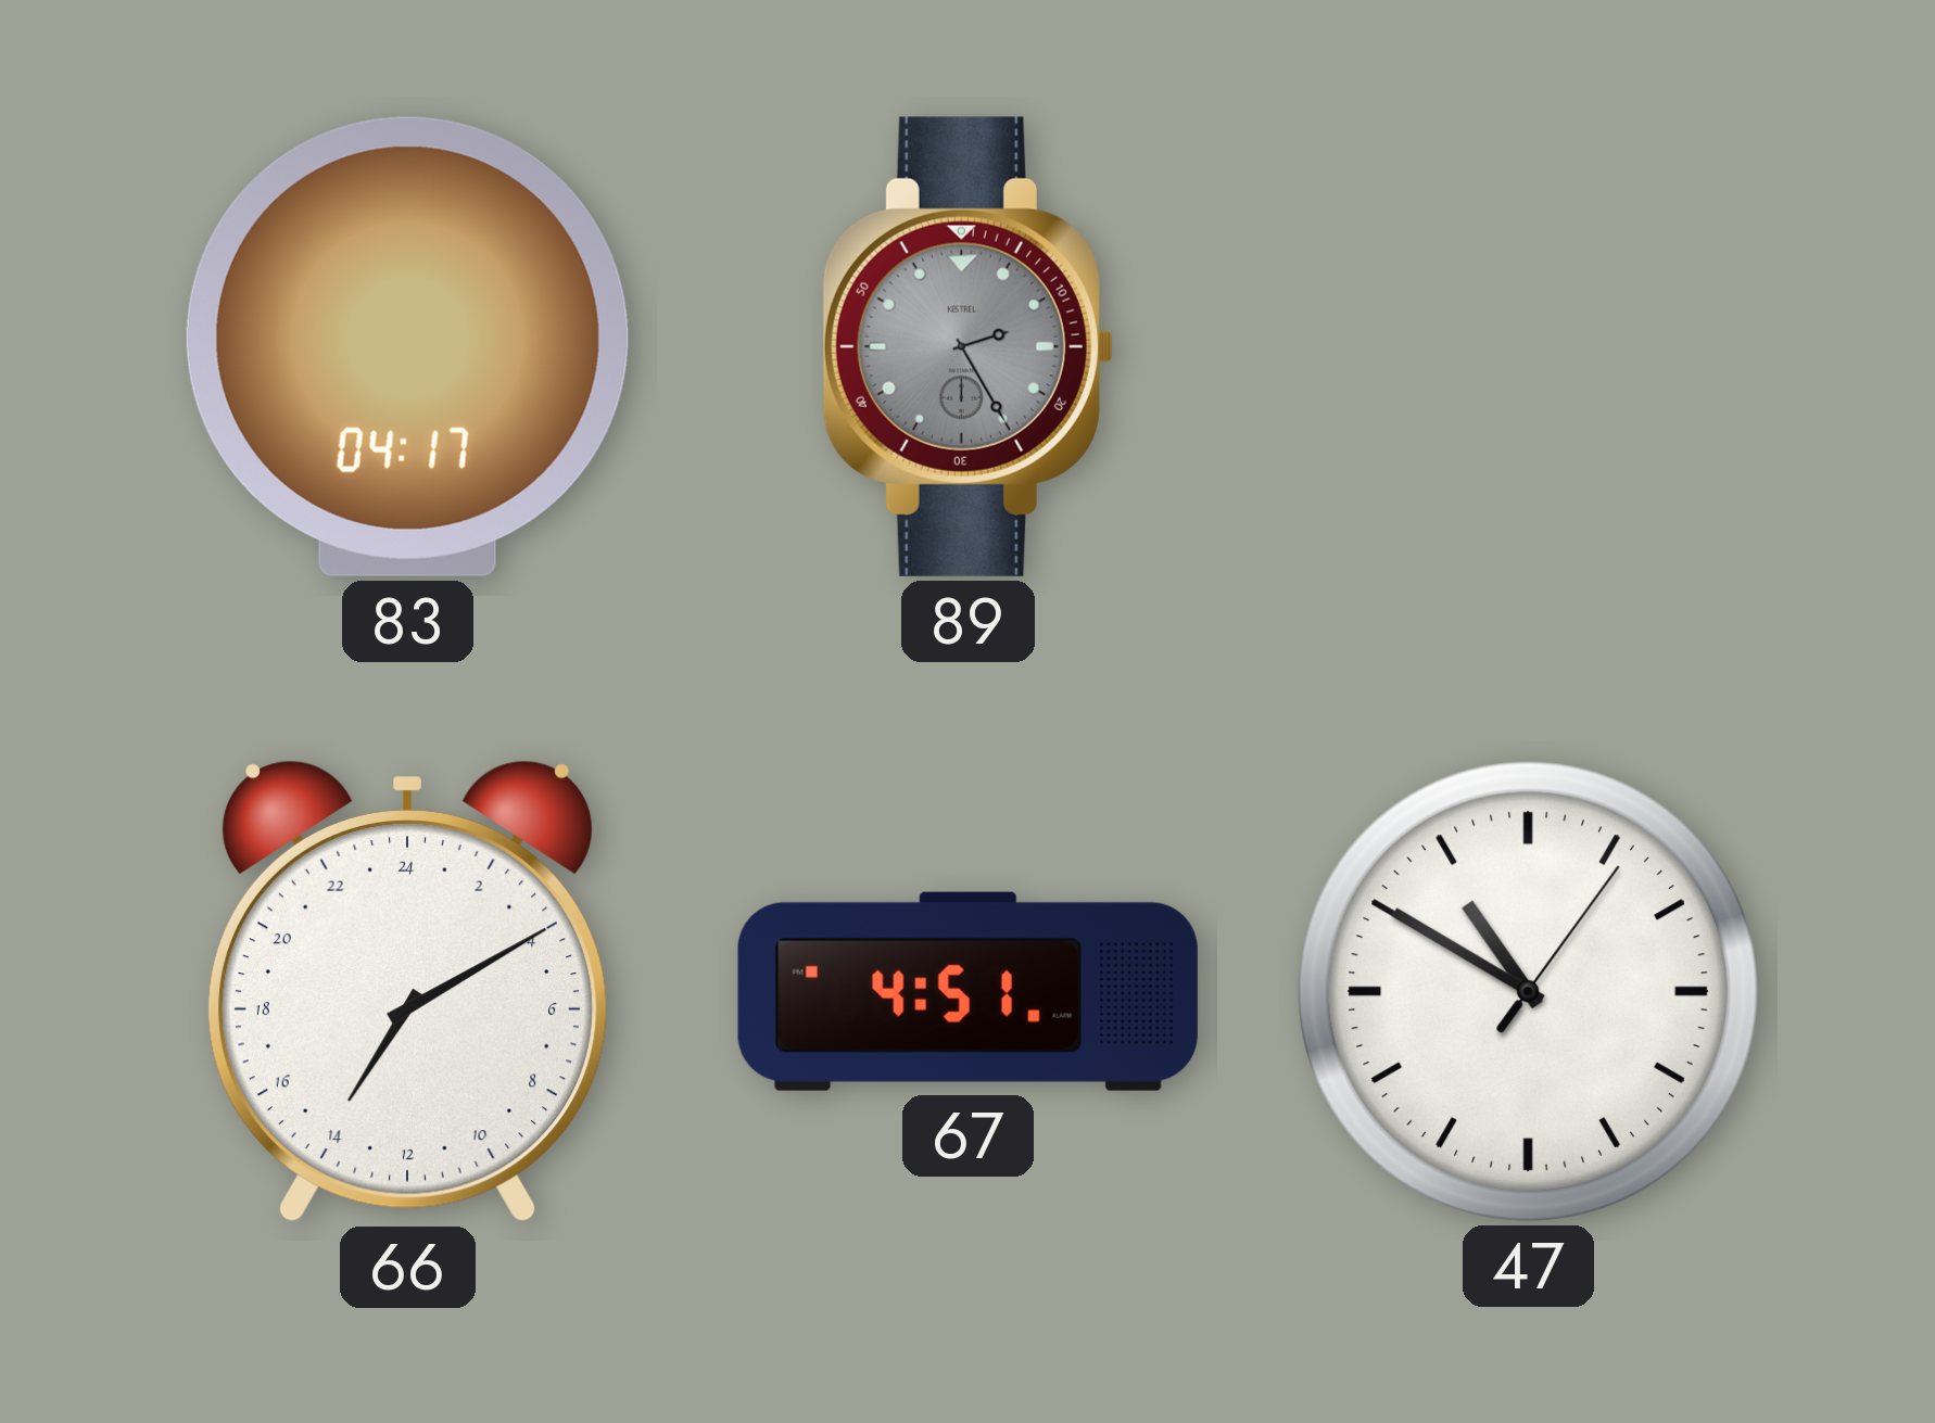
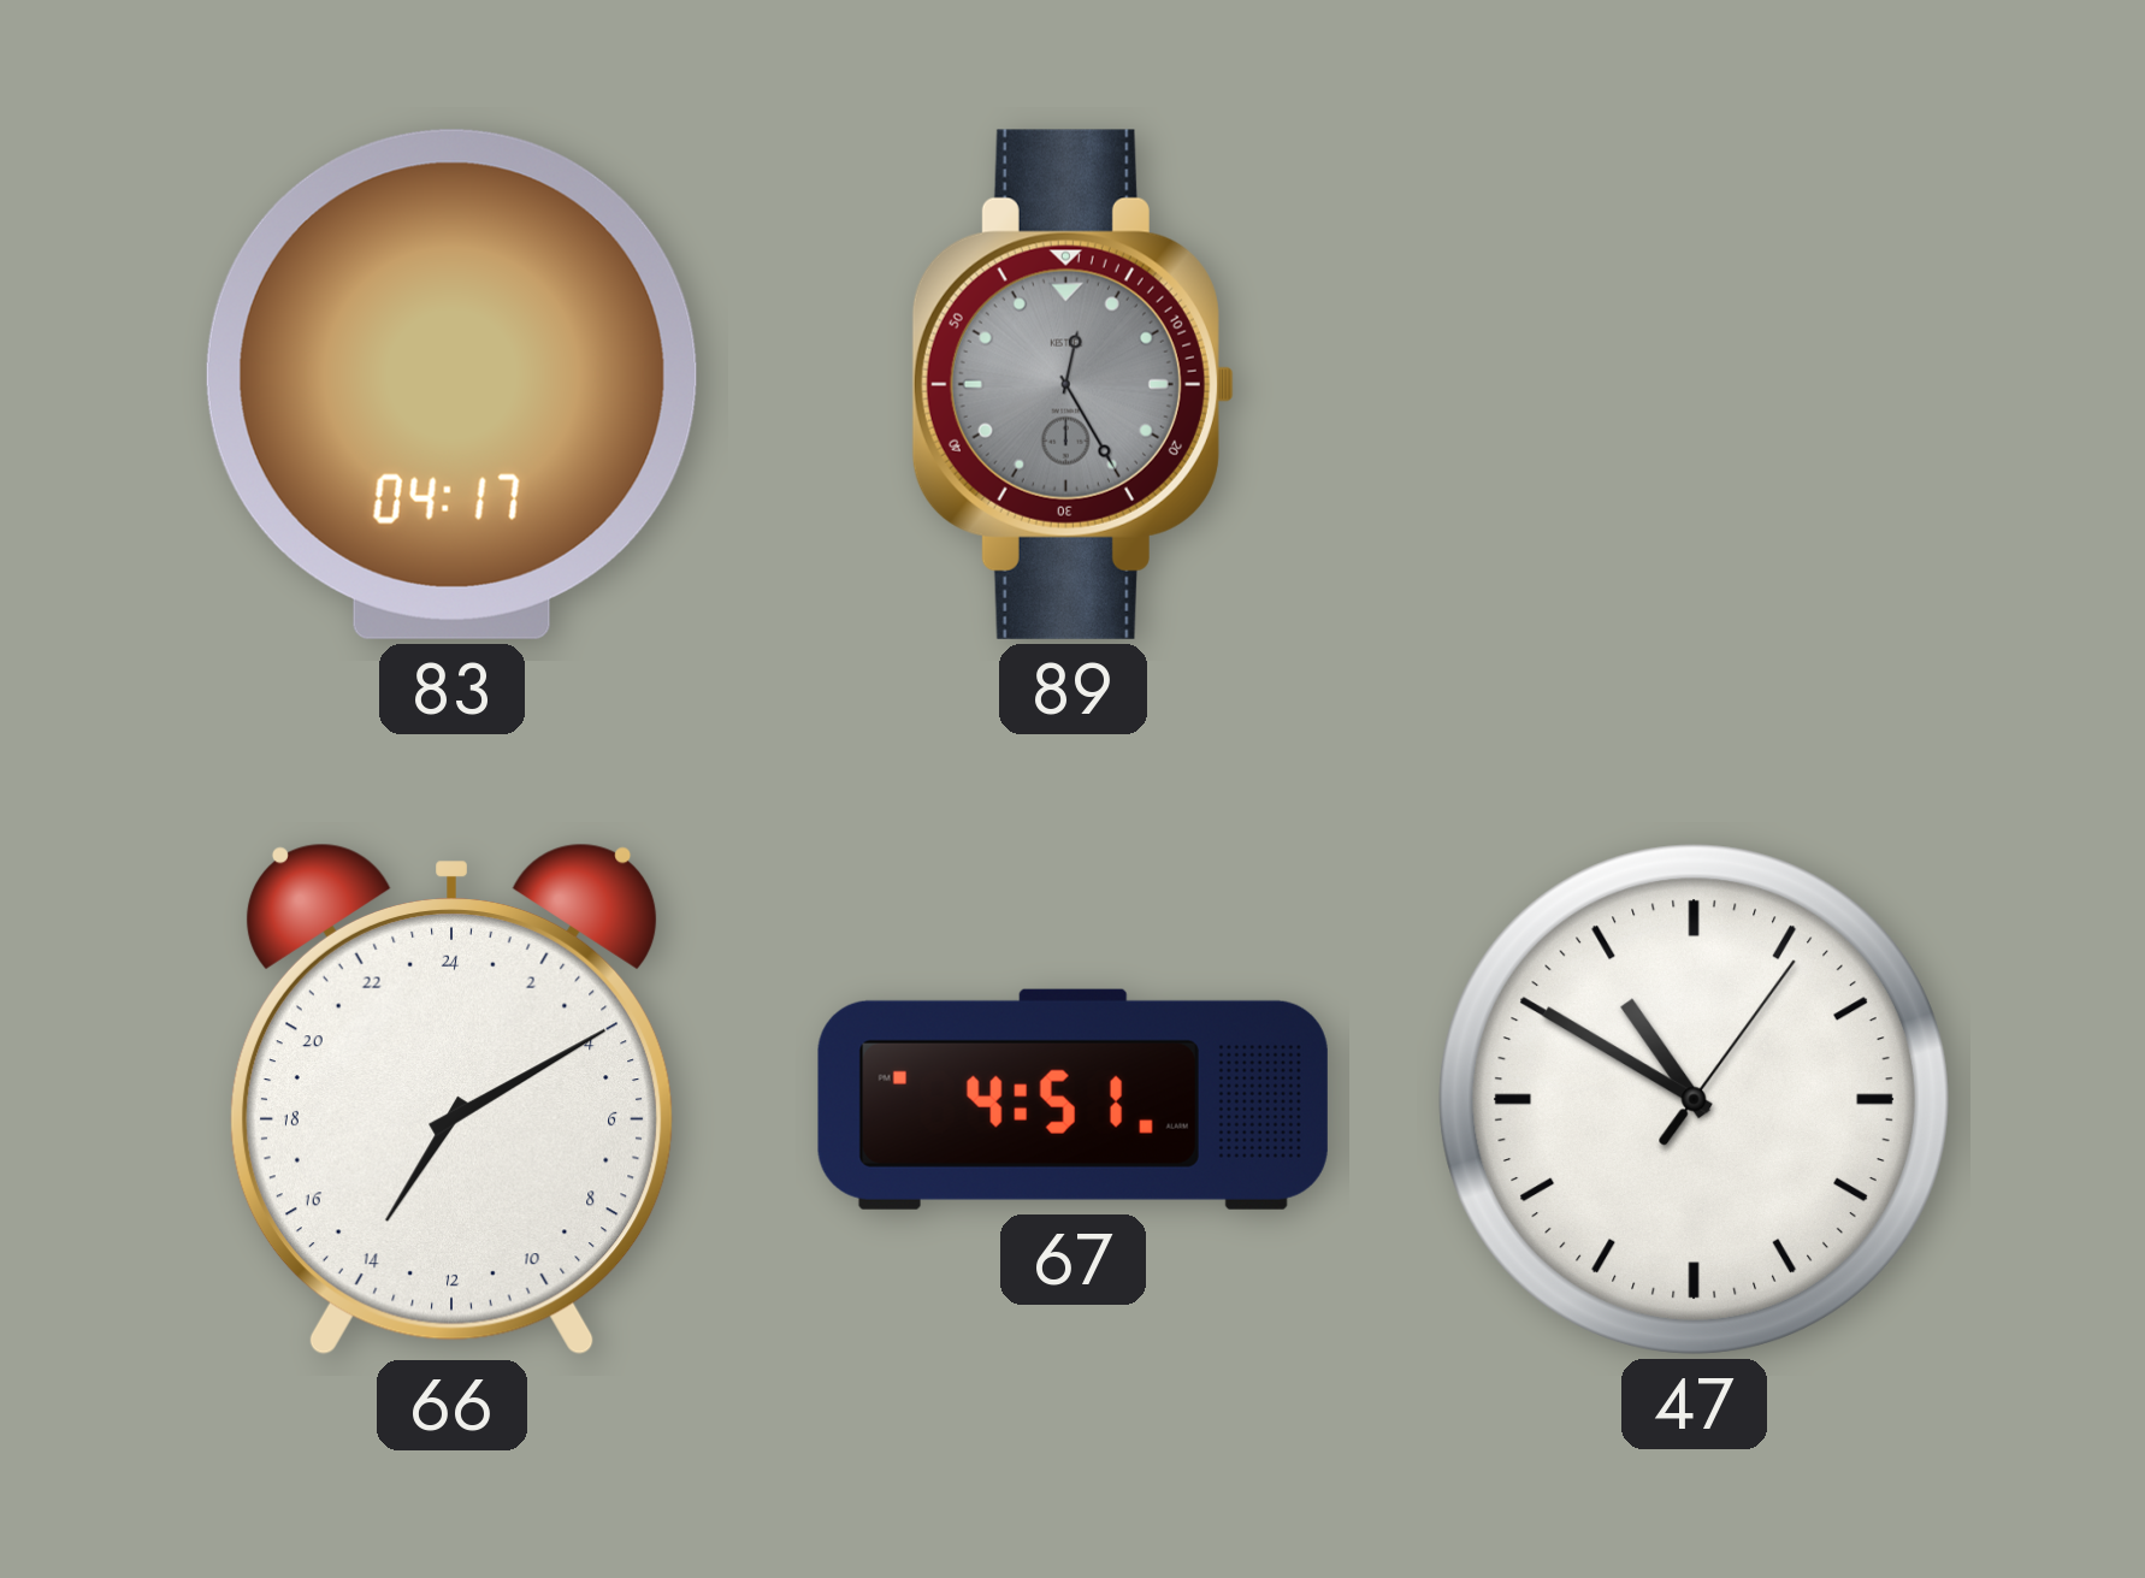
89: 2:25 -> 12:25
